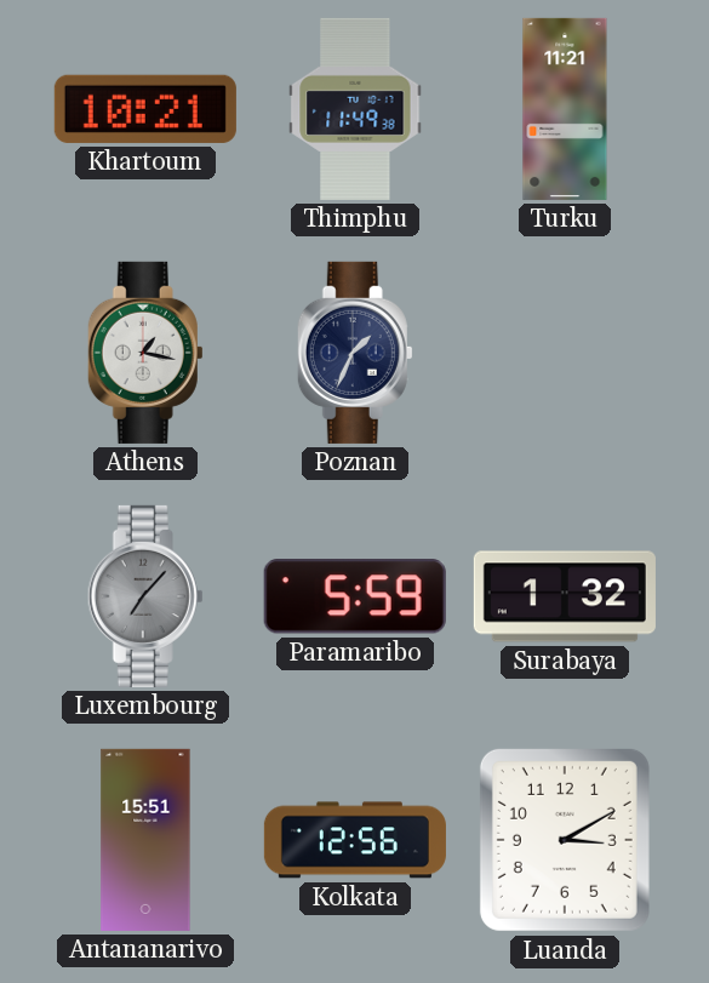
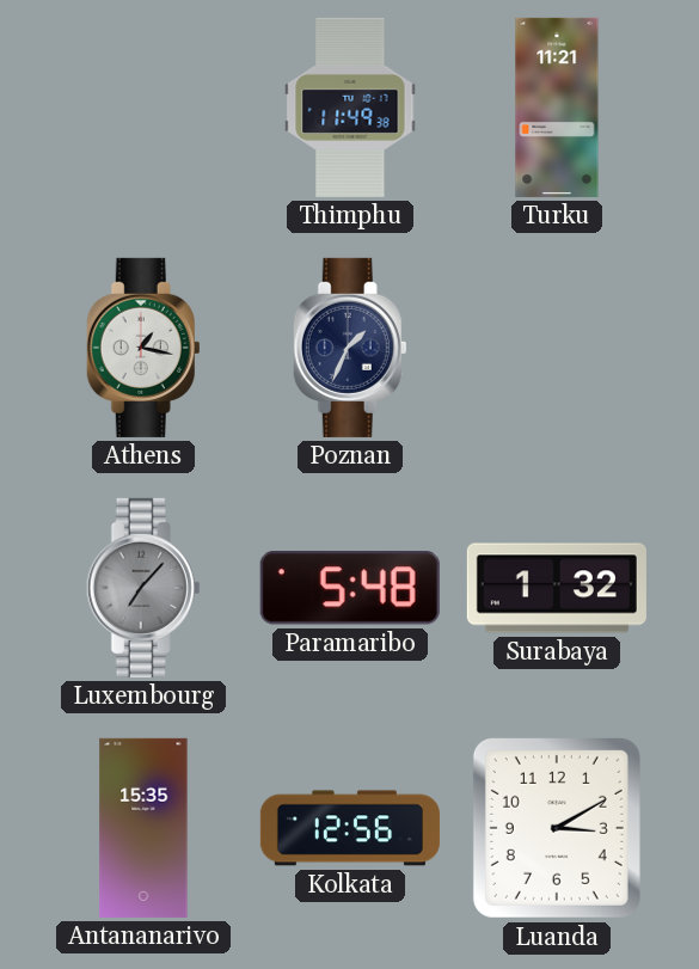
Khartoum: 10:21 -> none
Paramaribo: 5:59 -> 5:48
Antananarivo: 15:51 -> 15:35
